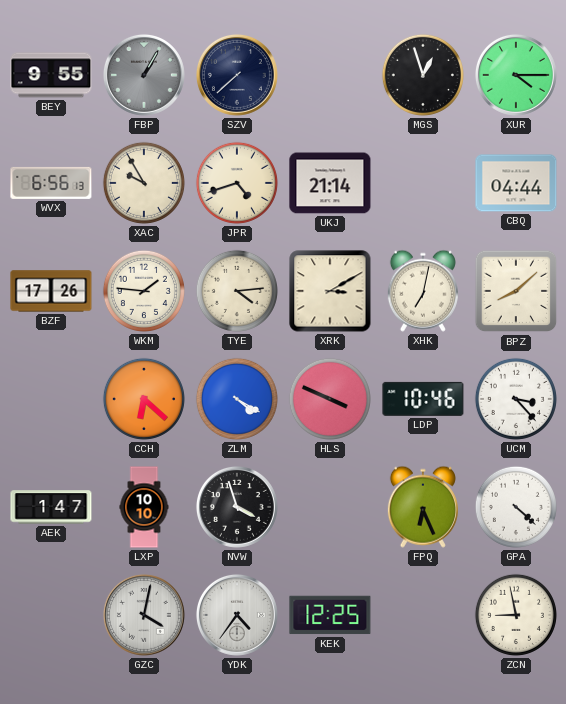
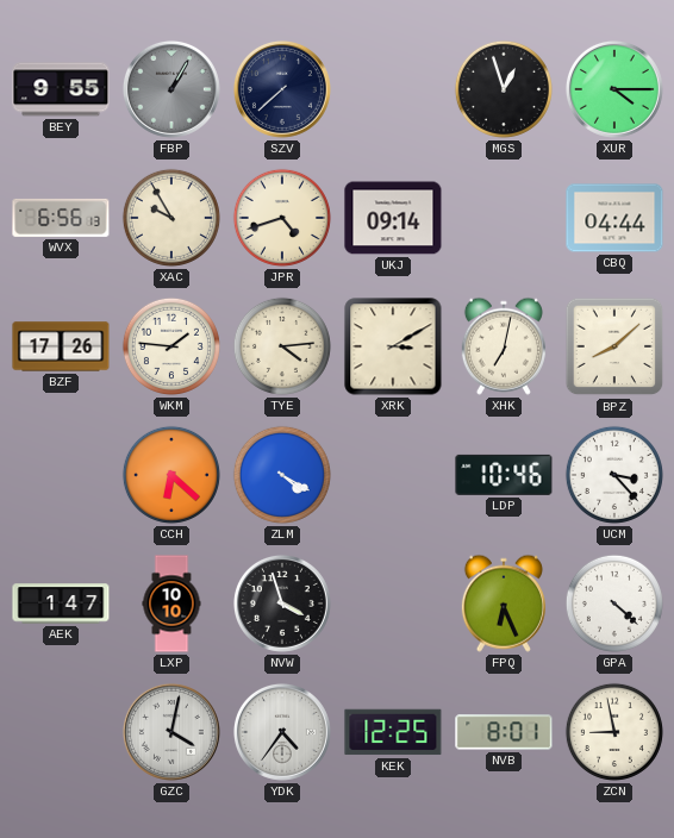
UKJ: 21:14 -> 09:14
HLS: 3:49 -> none
NVB: none -> 8:01
